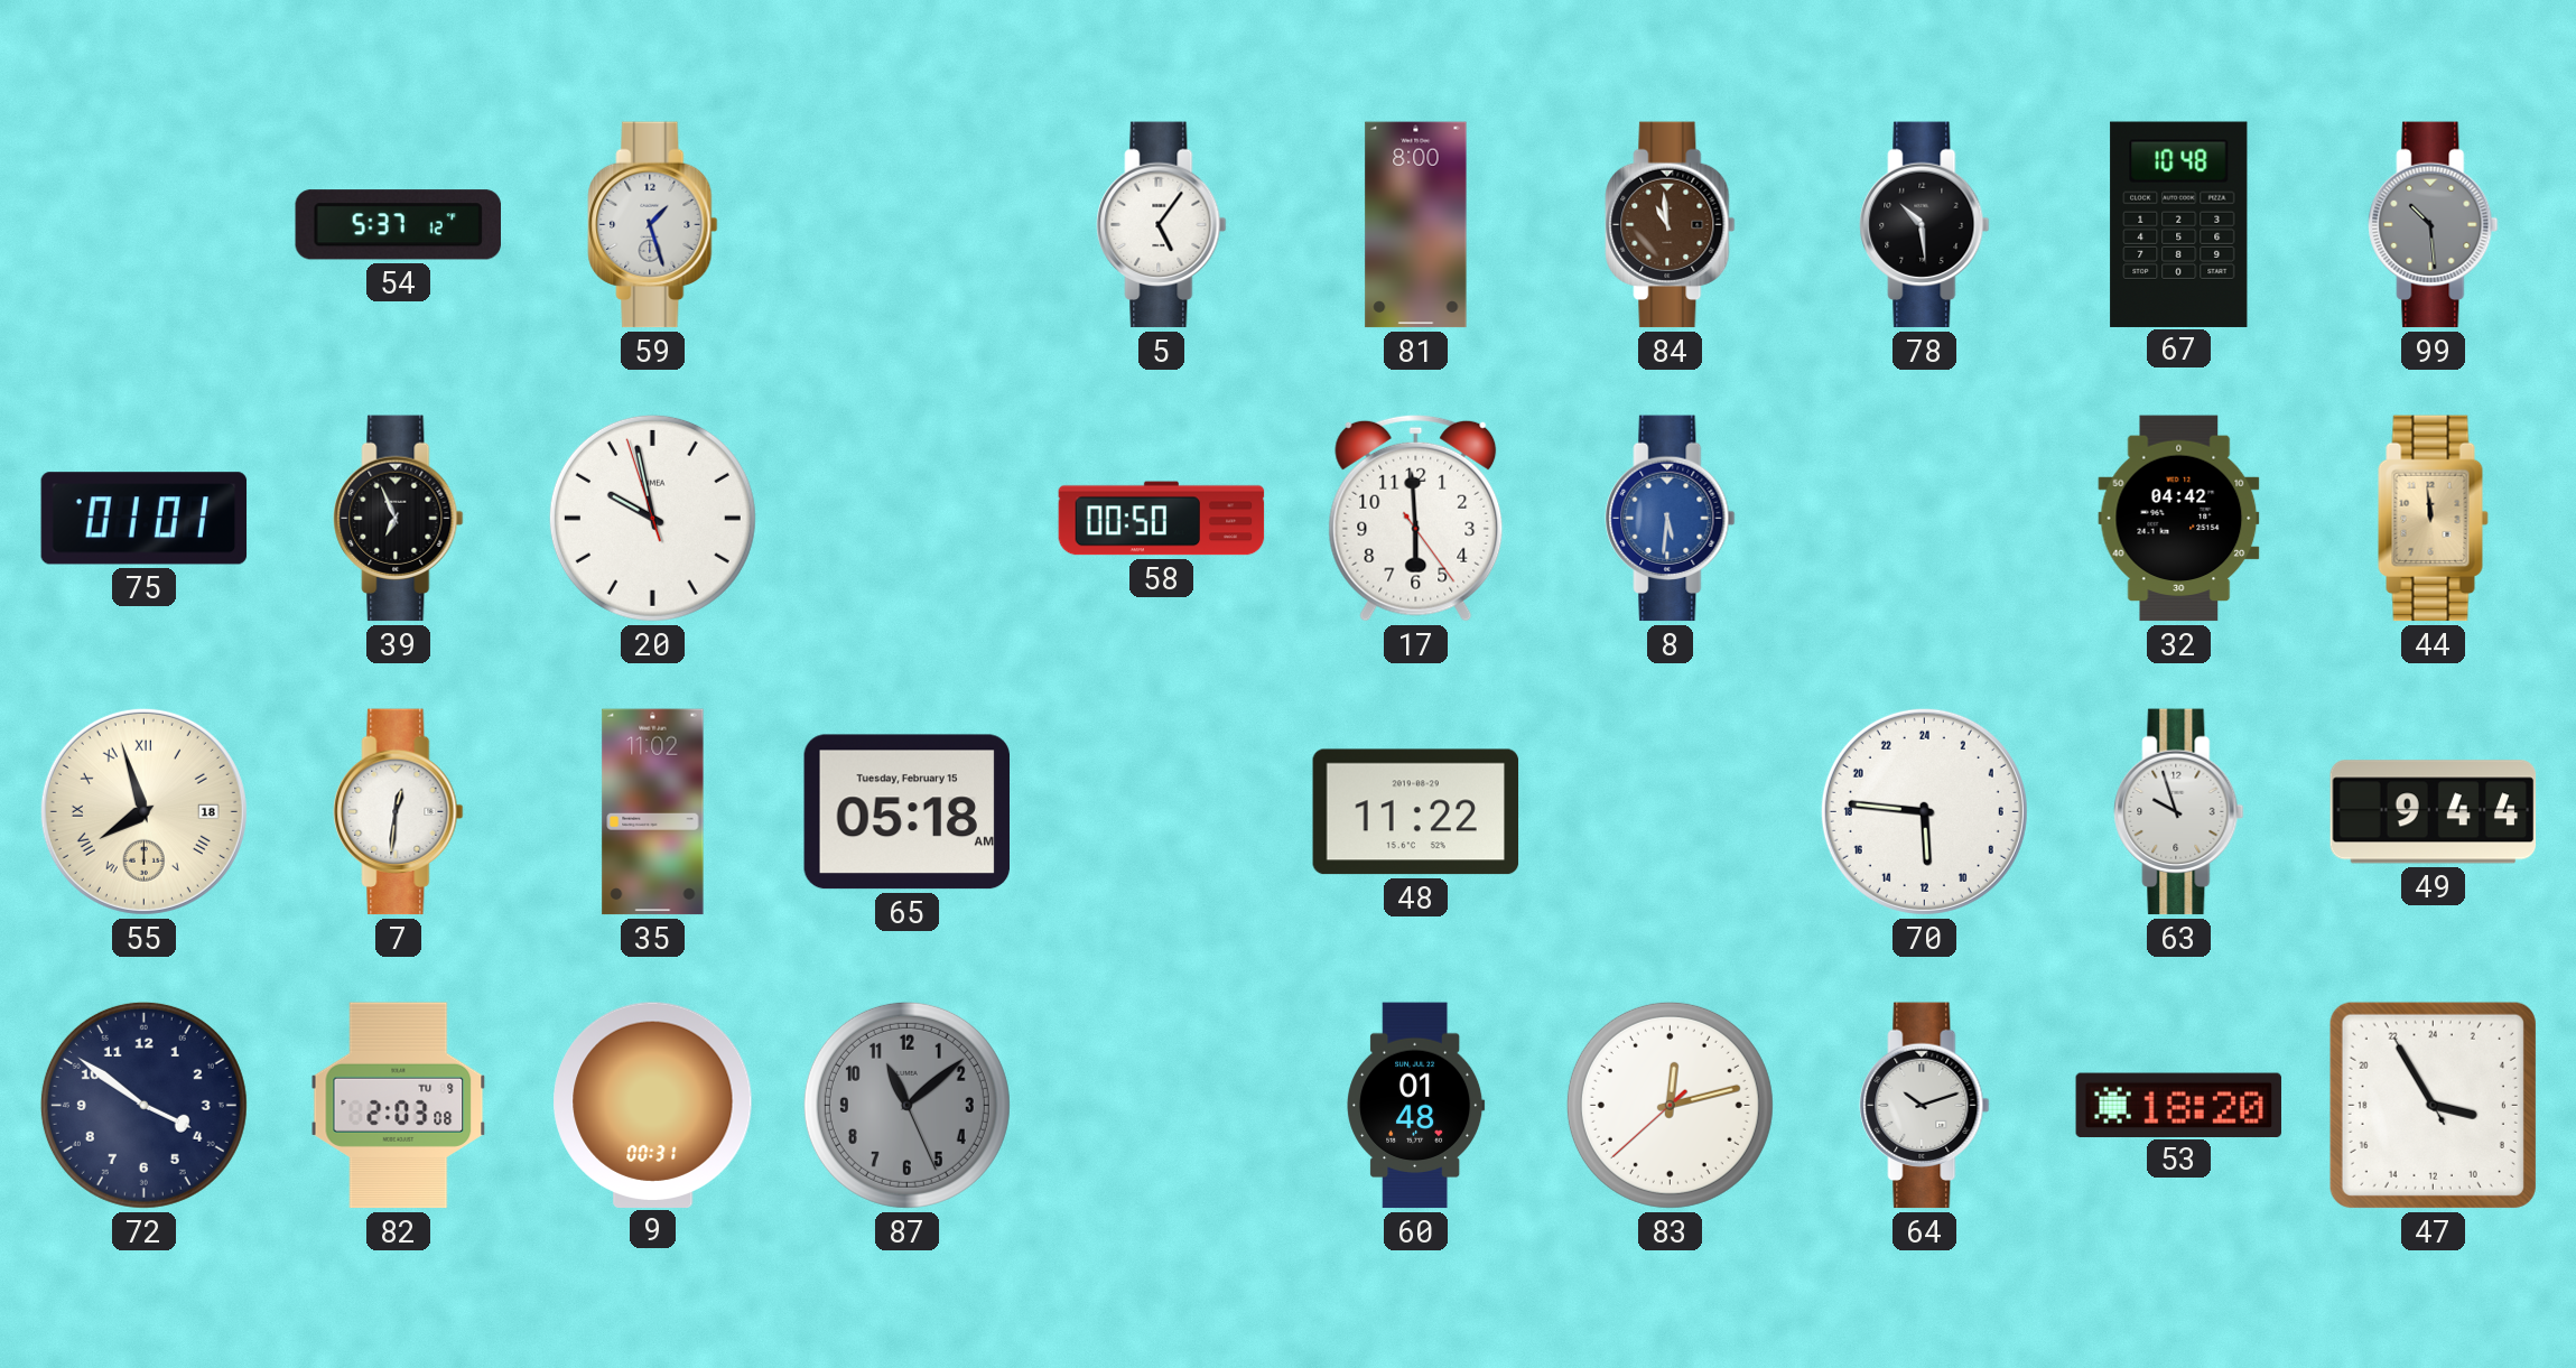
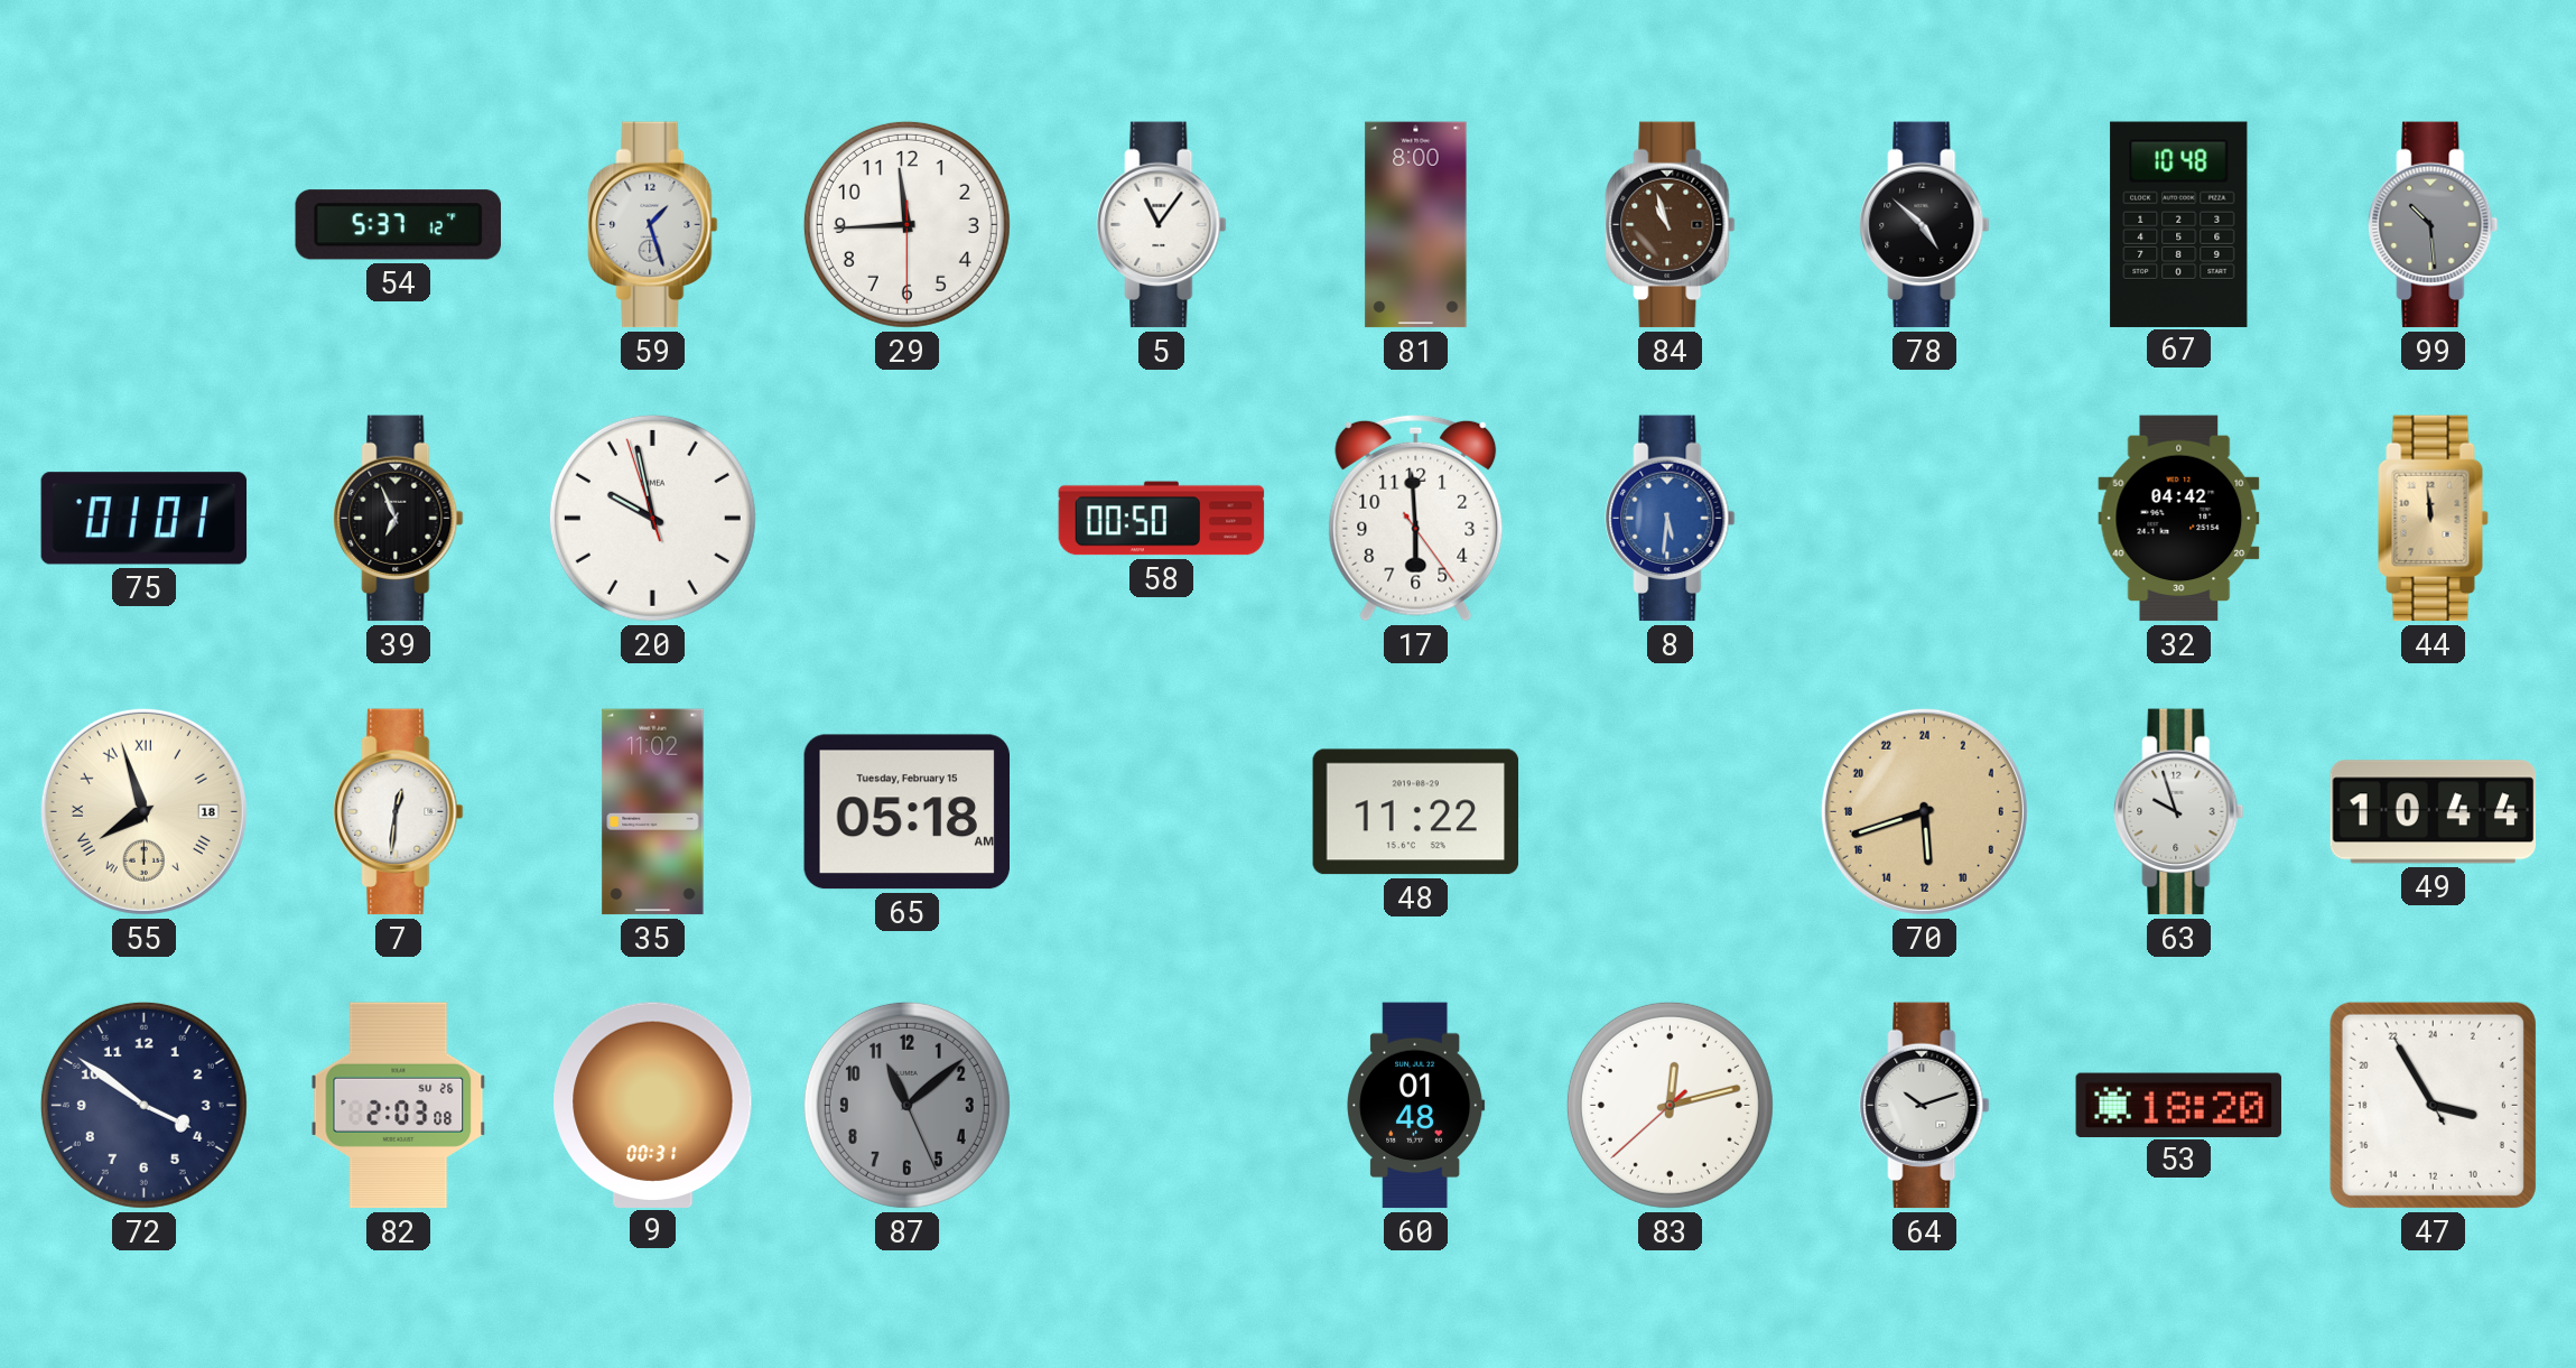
29: none -> 11:44
5: 5:06 -> 11:06
84: 10:59 -> 10:57
78: 10:29 -> 4:52
70: 11:46 -> 11:42
70 dial: white -> champagne
49: 9:44 -> 10:44
82 date: TU 9 -> SU 26
